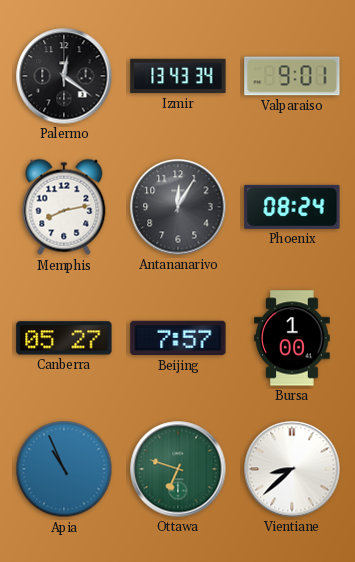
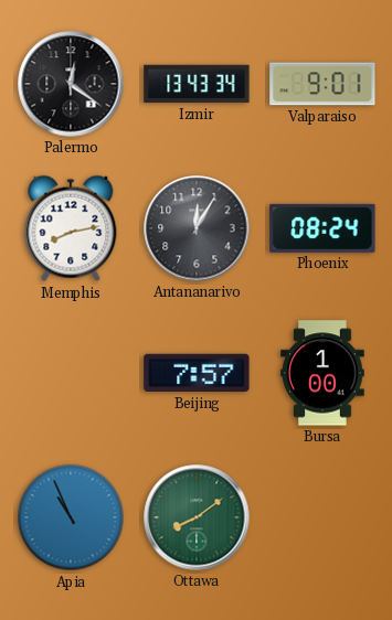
Canberra: 05:27 -> none
Ottawa: 6:48 -> 8:09
Vientiane: 8:38 -> none
